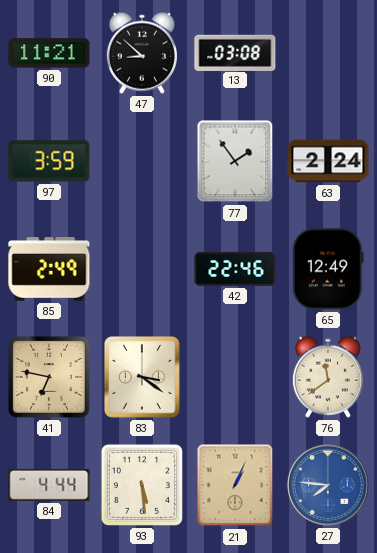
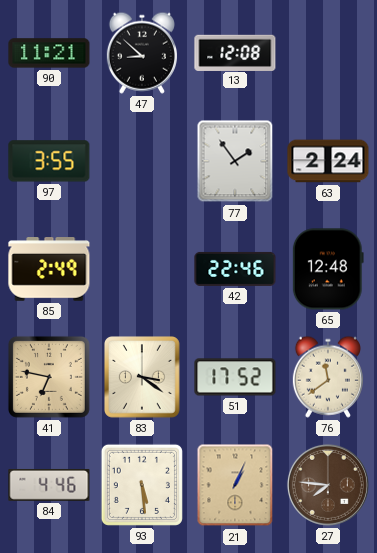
13: 03:08 -> 12:08
97: 3:59 -> 3:55
65: 12:49 -> 12:48
51: none -> 17:52
84: 4:44 -> 4:46
27 dial: blue -> brown
